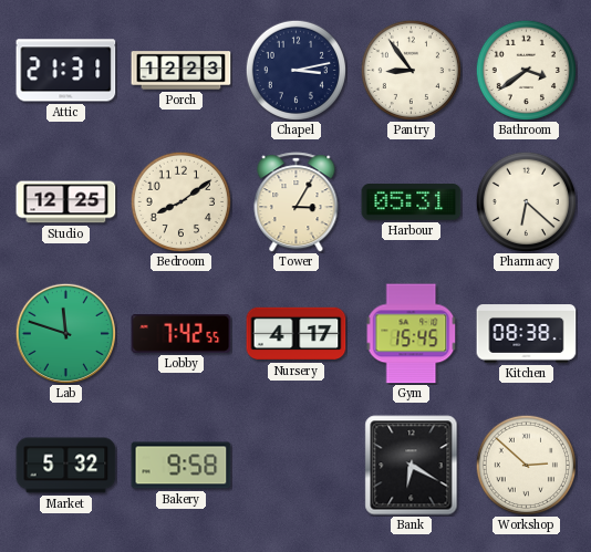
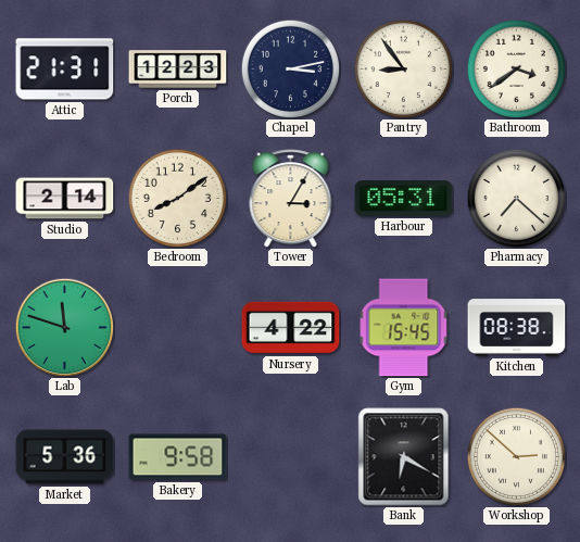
Studio: 12:25 -> 2:14
Pharmacy: 6:22 -> 7:22
Lobby: 7:42 -> none
Nursery: 4:17 -> 4:22
Market: 5:32 -> 5:36
